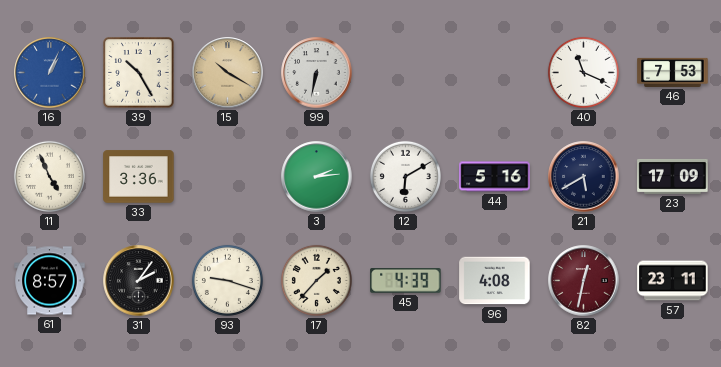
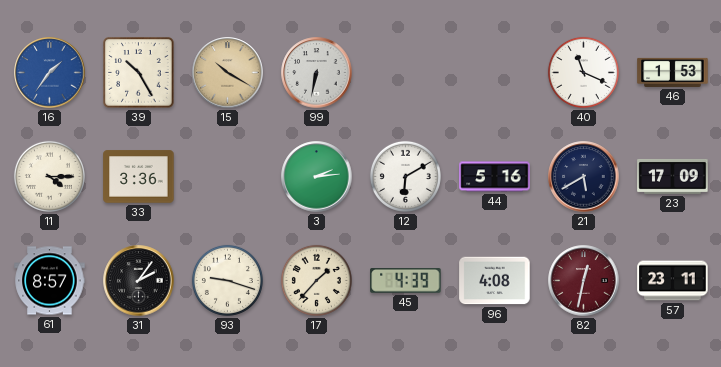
16: 1:04 -> 1:36
46: 7:53 -> 1:53
11: 4:56 -> 4:15
